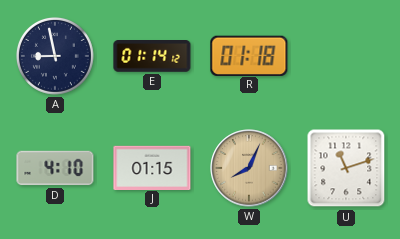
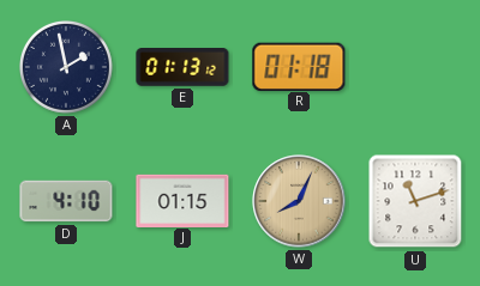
A: 8:58 -> 1:58
E: 01:14 -> 01:13
